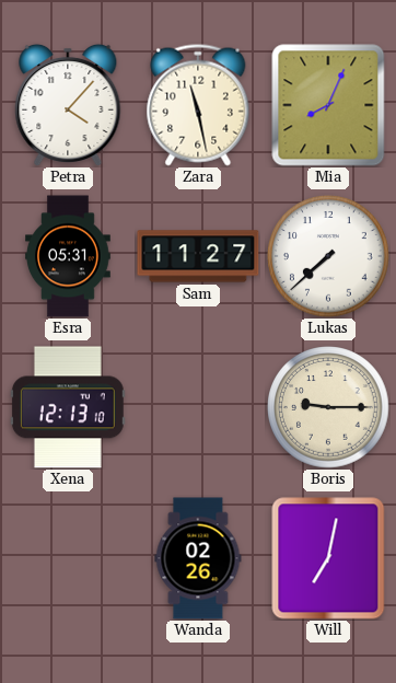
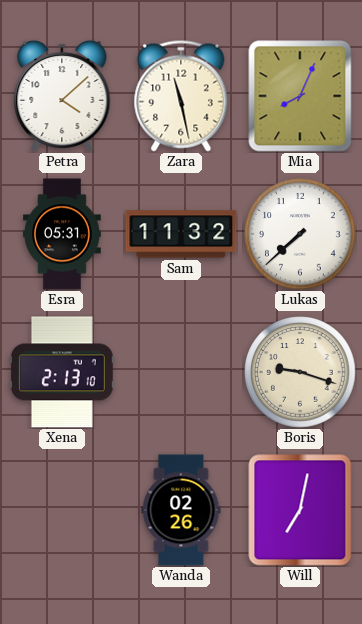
Petra: 4:07 -> 4:08
Sam: 11:27 -> 11:32
Xena: 12:13 -> 2:13
Boris: 9:15 -> 9:18
